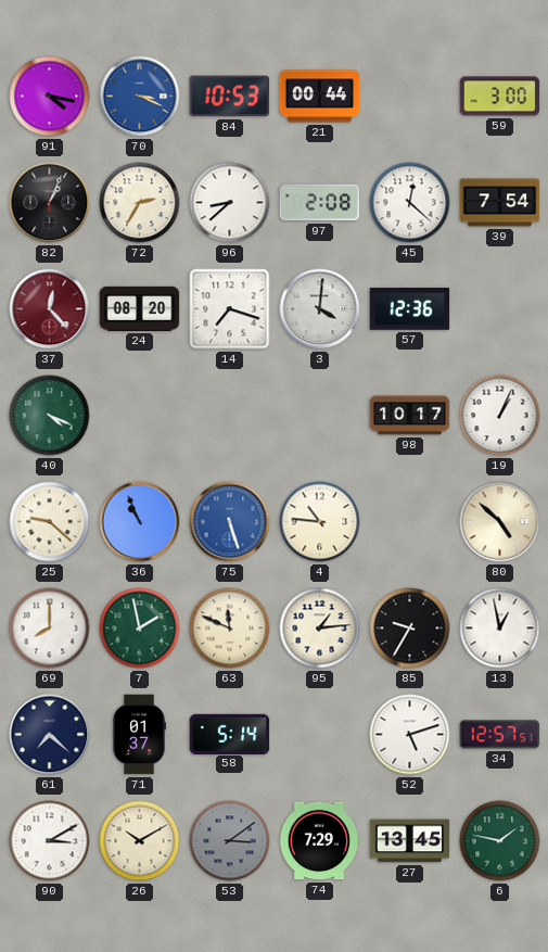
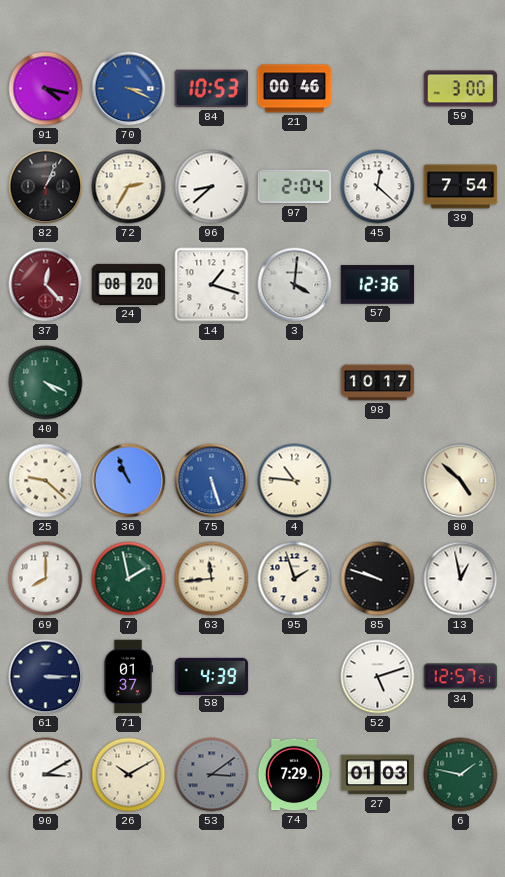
21: 00:44 -> 00:46
97: 2:08 -> 2:04
14: 7:18 -> 1:18
19: 1:04 -> none
63: 11:49 -> 11:44
95: 1:14 -> 1:57
85: 9:35 -> 9:48
61: 7:22 -> 3:15
58: 5:14 -> 4:39
27: 13:45 -> 01:03
